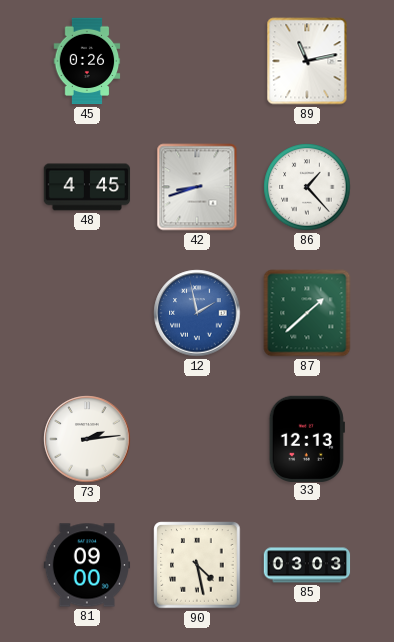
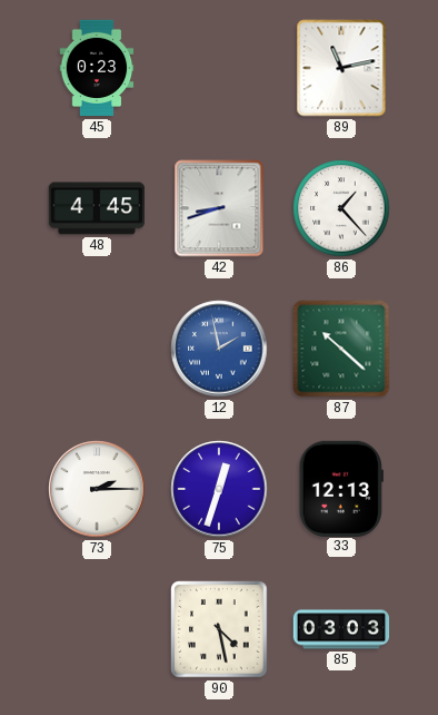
45: 0:26 -> 0:23
87: 1:38 -> 10:22
73: 2:14 -> 2:15
75: none -> 12:33
81: 09:00 -> none
